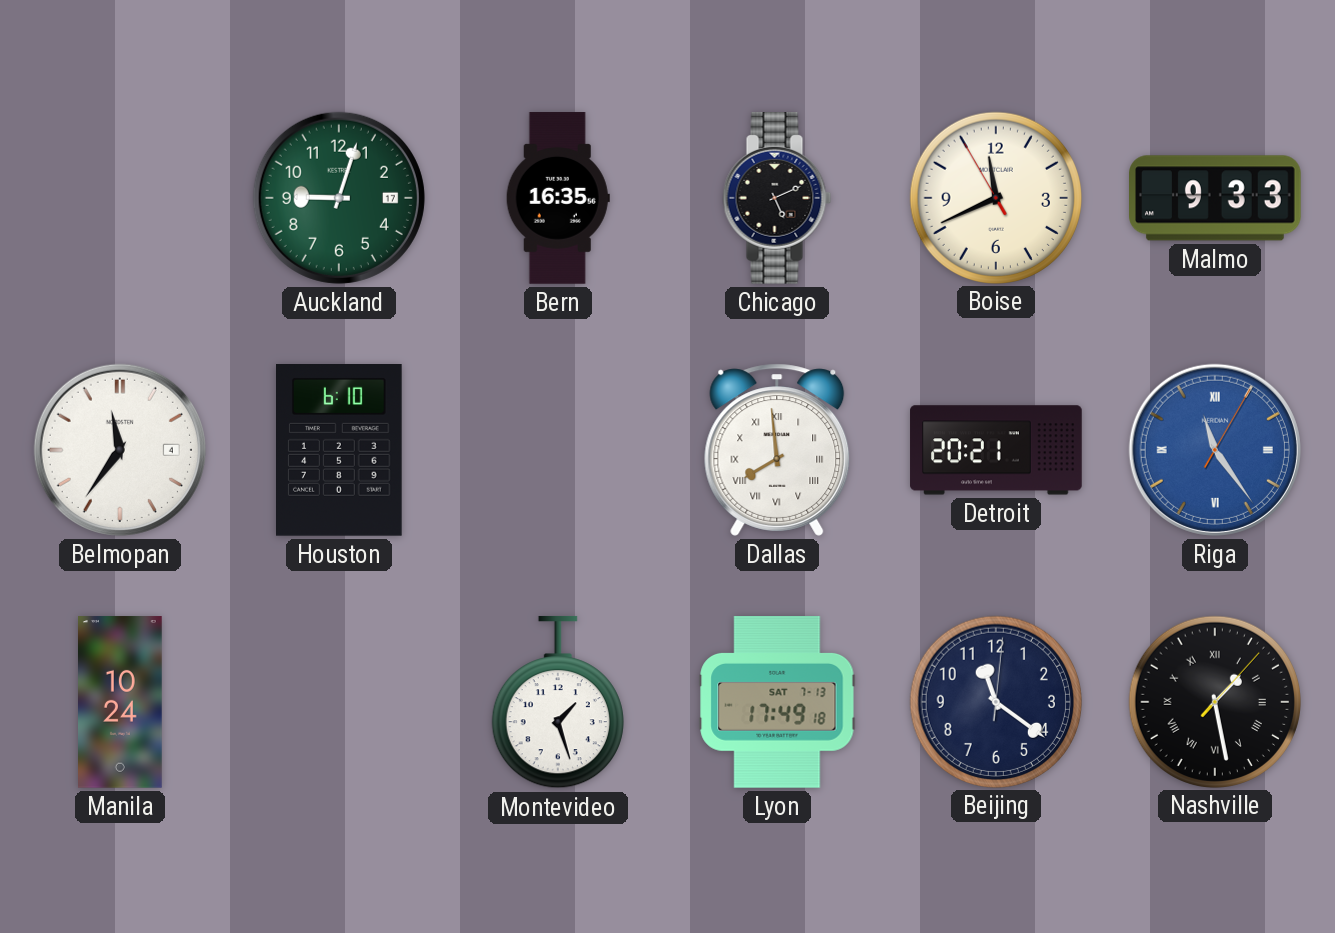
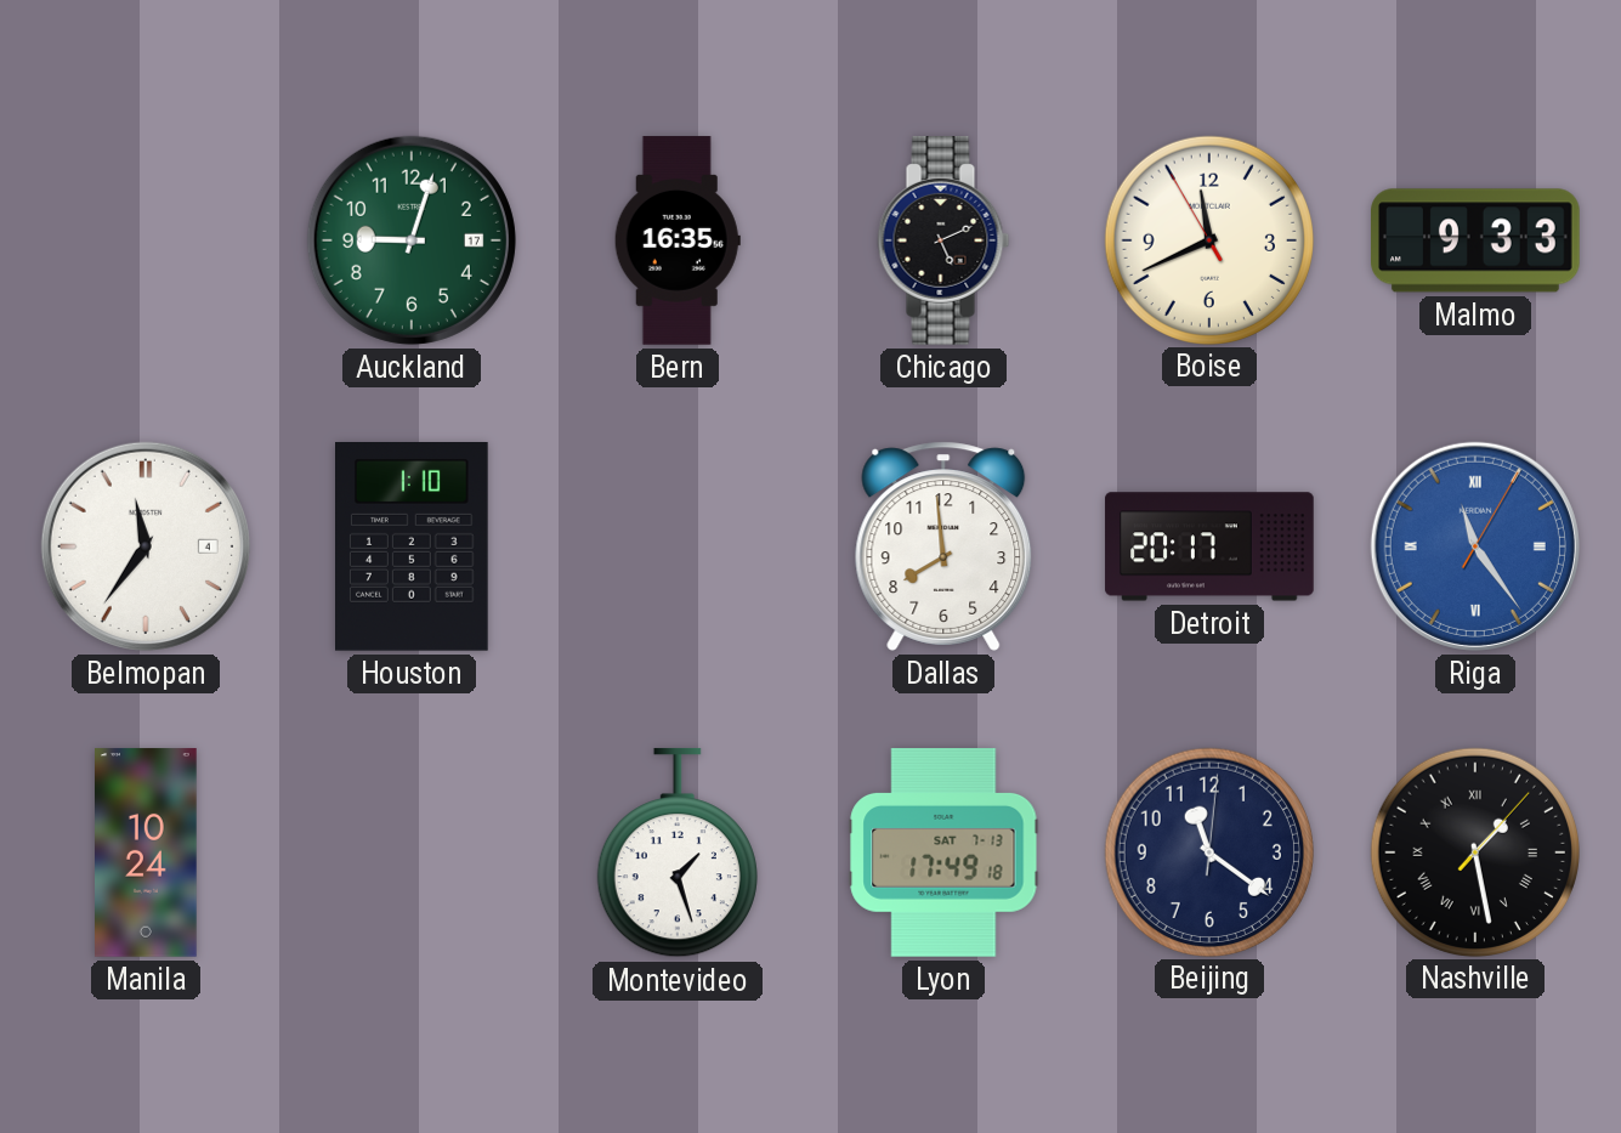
Houston: 6:10 -> 1:10
Dallas numerals: Roman -> Arabic
Detroit: 20:21 -> 20:17
